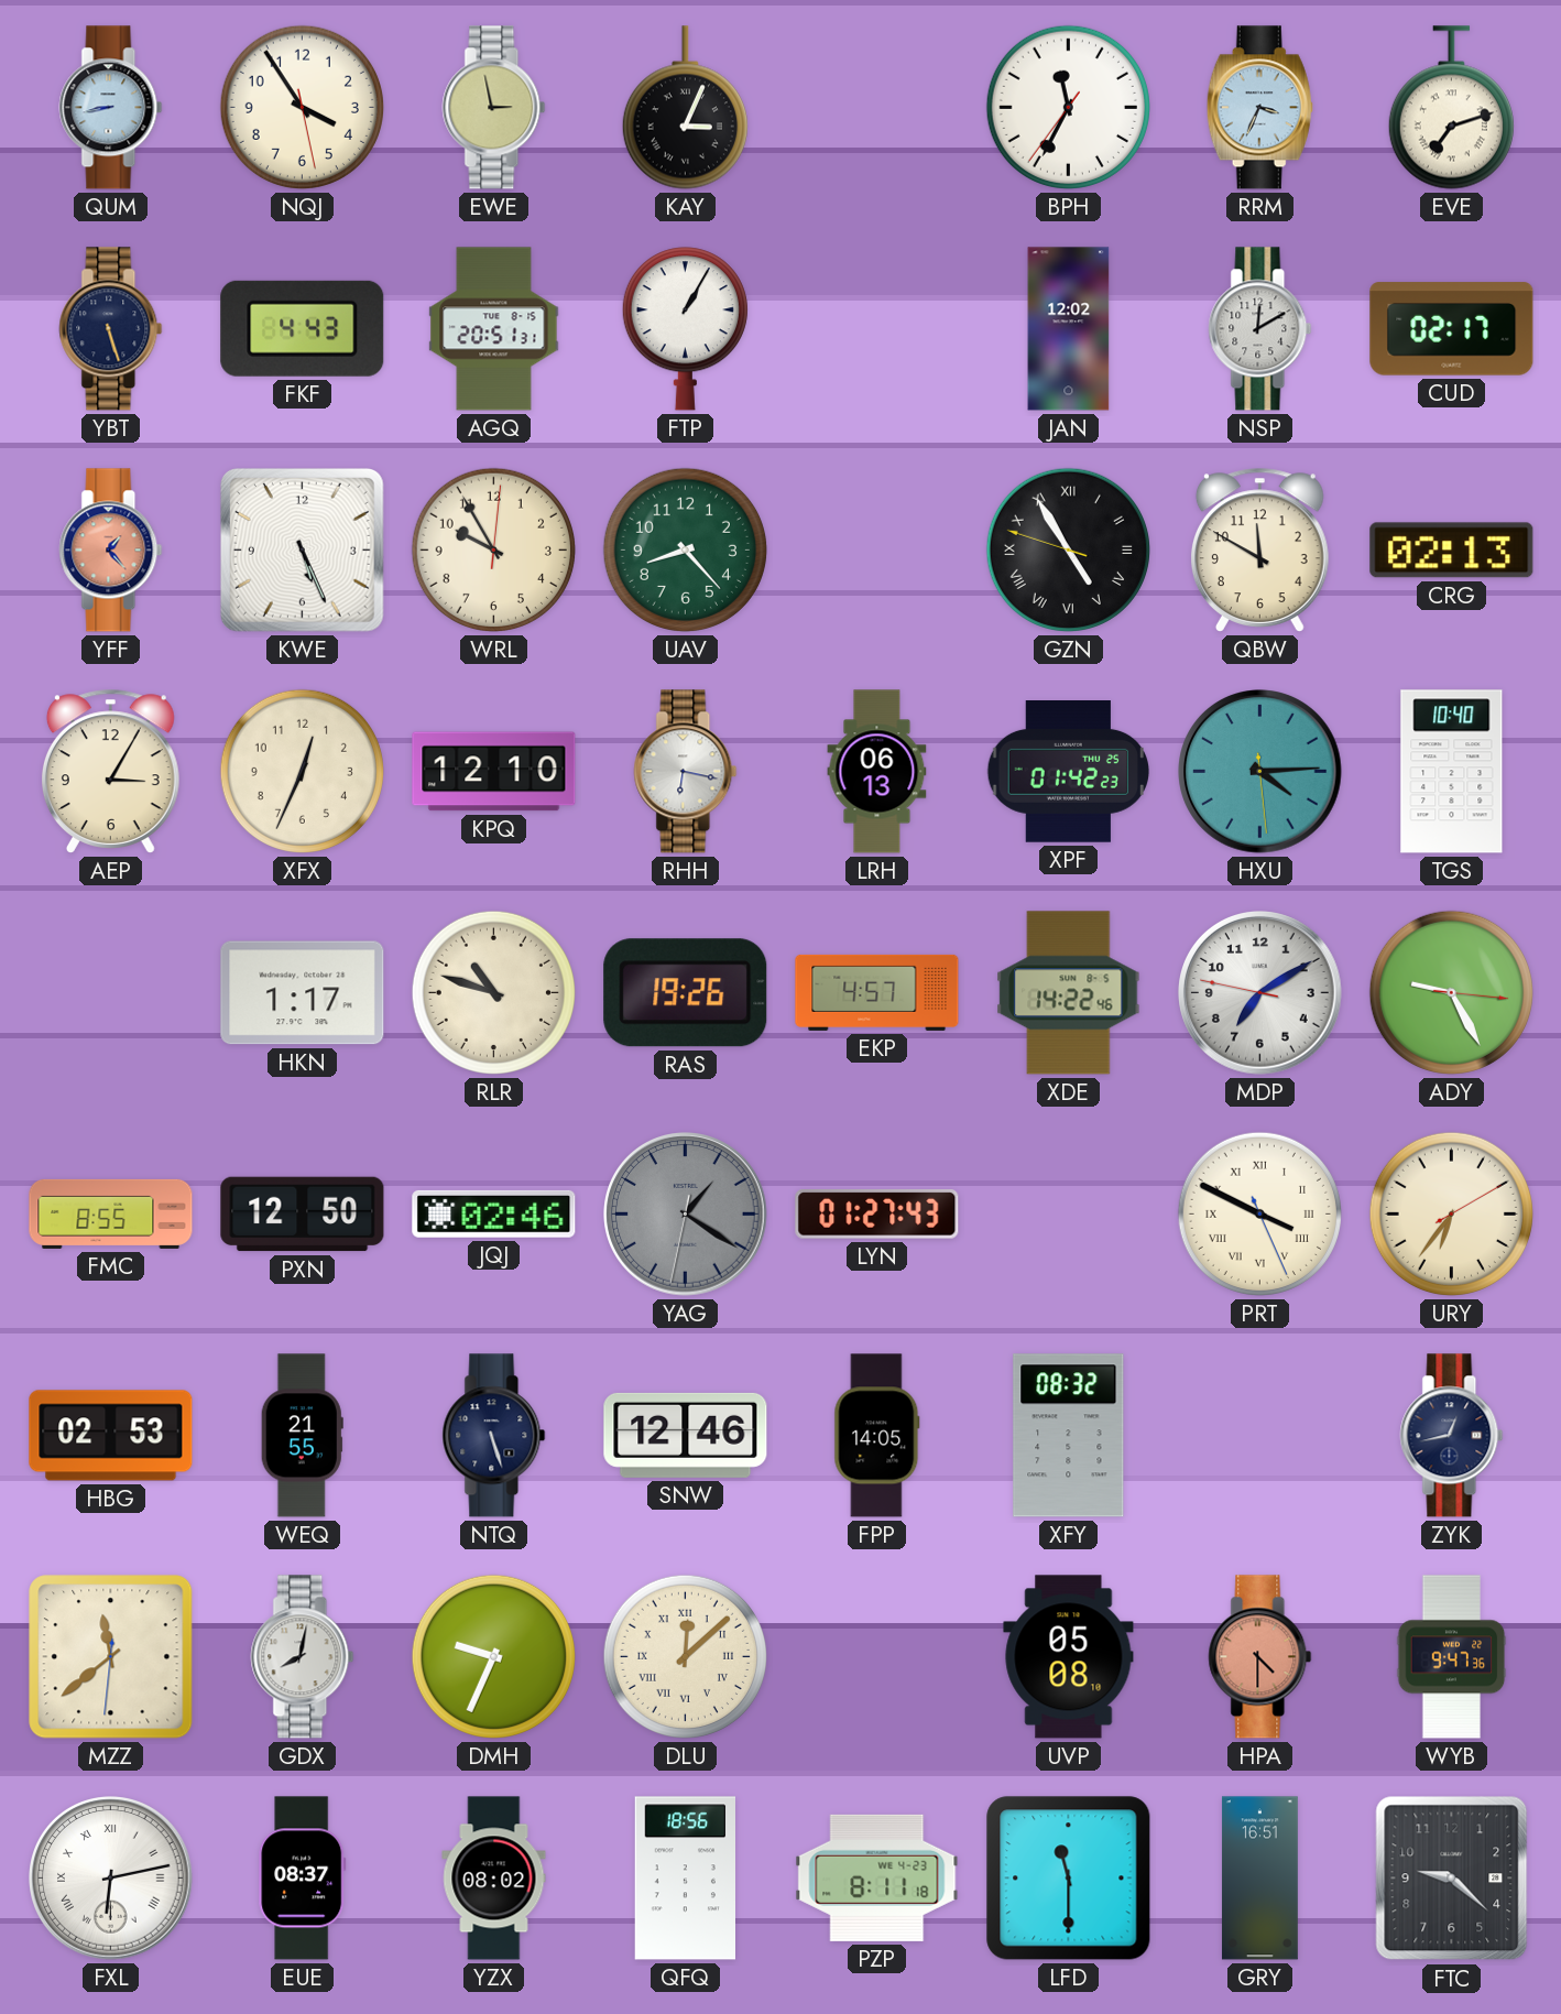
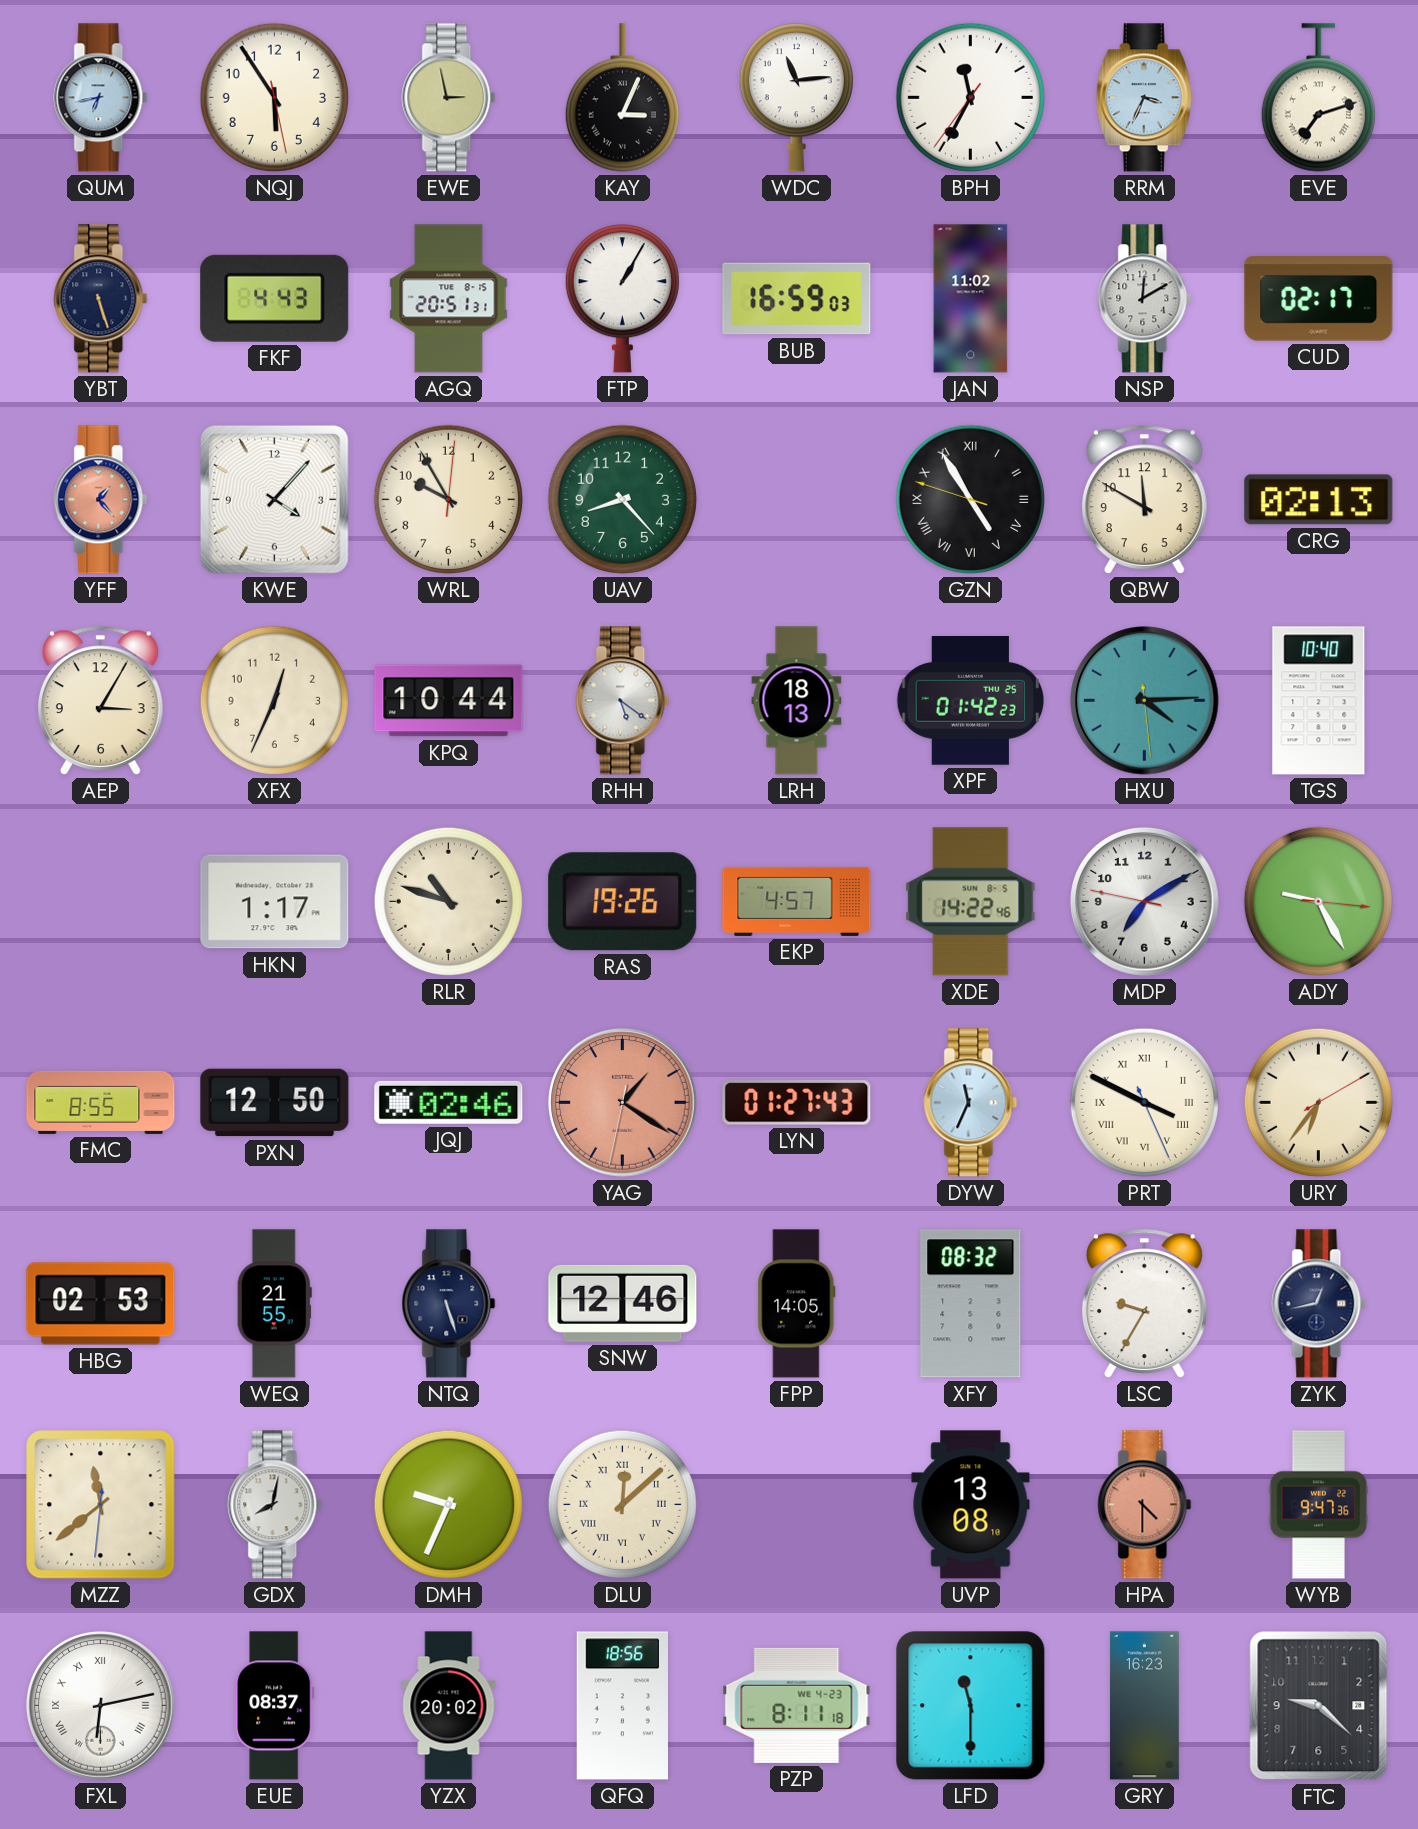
QUM: 8:43 -> 6:43
NQJ: 3:54 -> 5:54
WDC: none -> 11:14
BUB: none -> 16:59
JAN: 12:02 -> 11:02
KWE: 5:26 -> 4:07
KPQ: 12:10 -> 10:44
RHH: 6:17 -> 5:21
LRH: 06:13 -> 18:13
YAG dial: grey -> salmon
DYW: none -> 11:34
LSC: none -> 9:35
UVP: 05:08 -> 13:08
YZX: 08:02 -> 20:02
GRY: 16:51 -> 16:23
